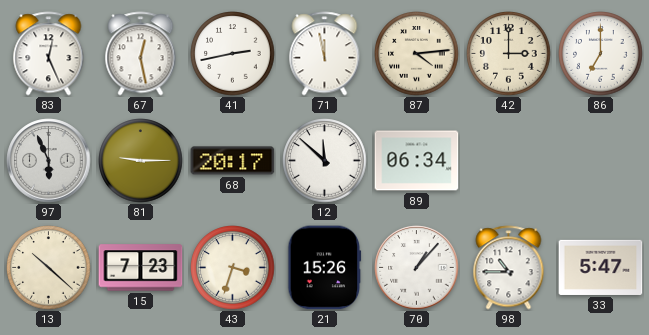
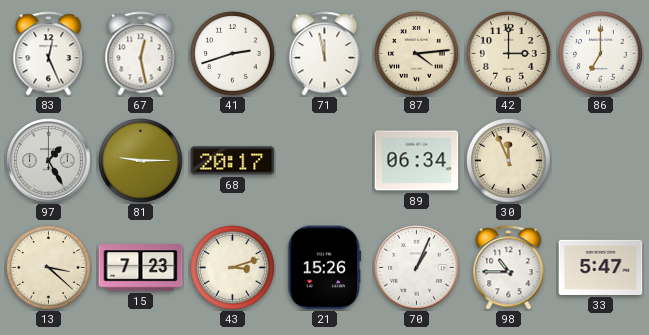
41: 2:43 -> 2:42
97: 5:56 -> 1:25
12: 11:52 -> none
30: none -> 11:56
13: 10:22 -> 3:22
43: 3:33 -> 3:12
70: 1:07 -> 1:04
